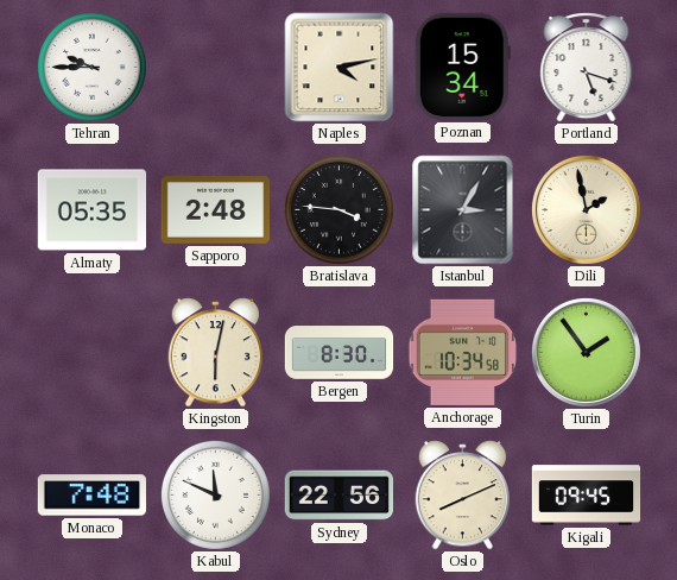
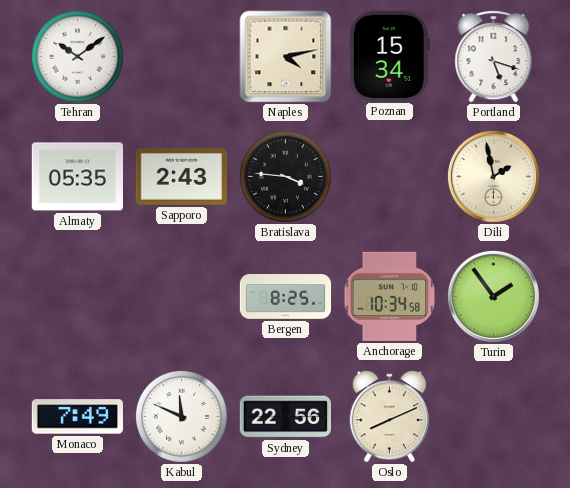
Tehran: 9:45 -> 10:09
Sapporo: 2:48 -> 2:43
Istanbul: 3:05 -> none
Kingston: 6:02 -> none
Bergen: 8:30 -> 8:25
Monaco: 7:48 -> 7:49
Kigali: 09:45 -> none
